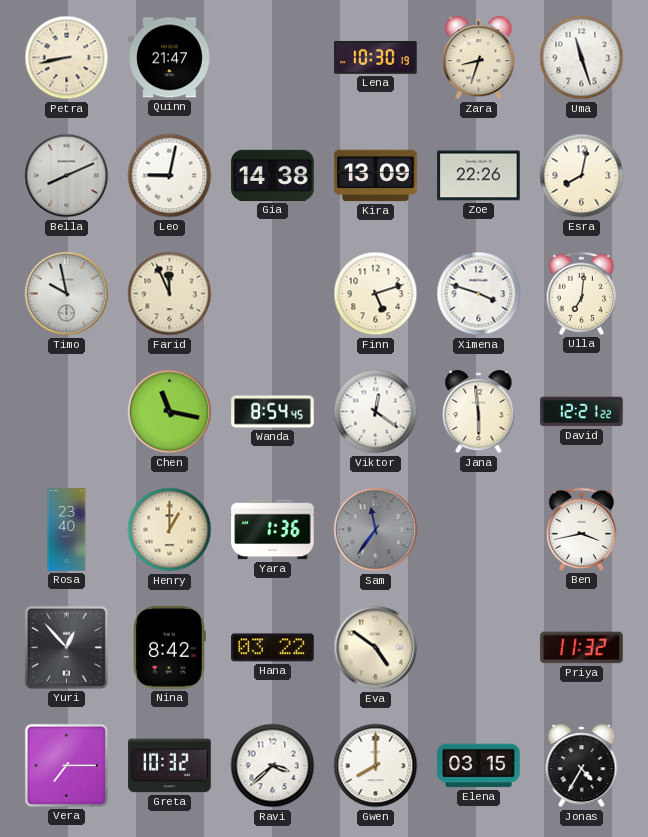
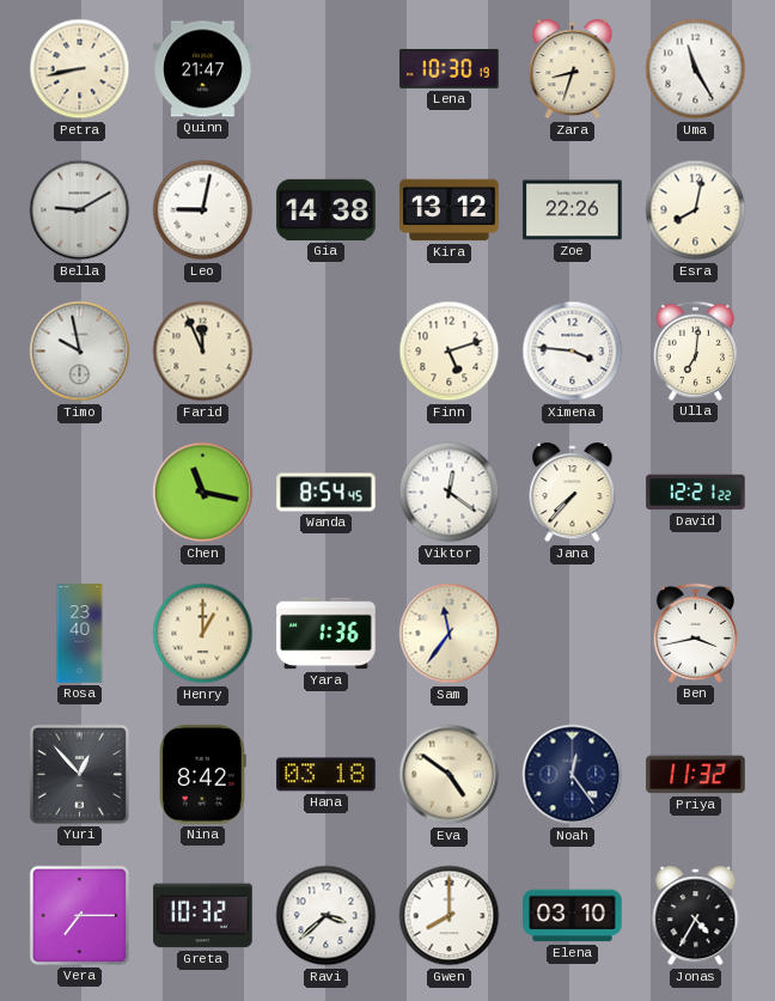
Uma: 11:27 -> 11:25
Bella: 8:11 -> 9:10
Kira: 13:09 -> 13:12
Ximena: 3:48 -> 3:46
Jana: 5:59 -> 7:37
Sam dial: grey -> cream
Hana: 03:22 -> 03:18
Noah: none -> 12:24
Elena: 03:15 -> 03:10
